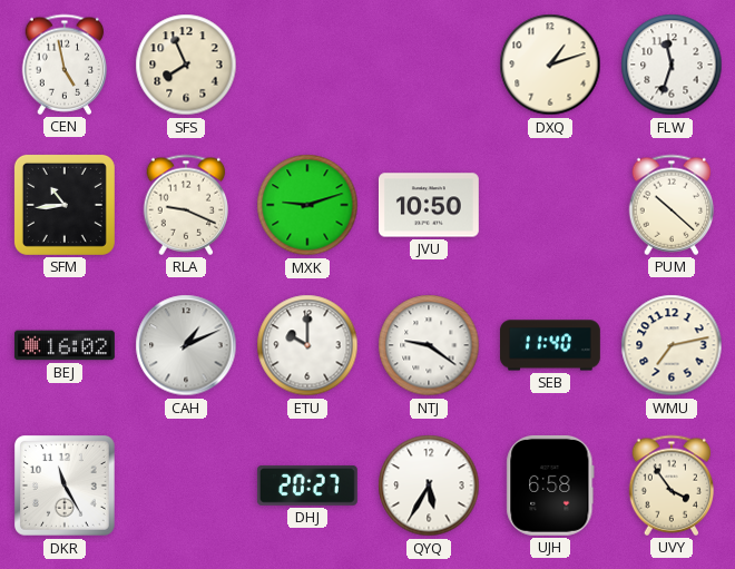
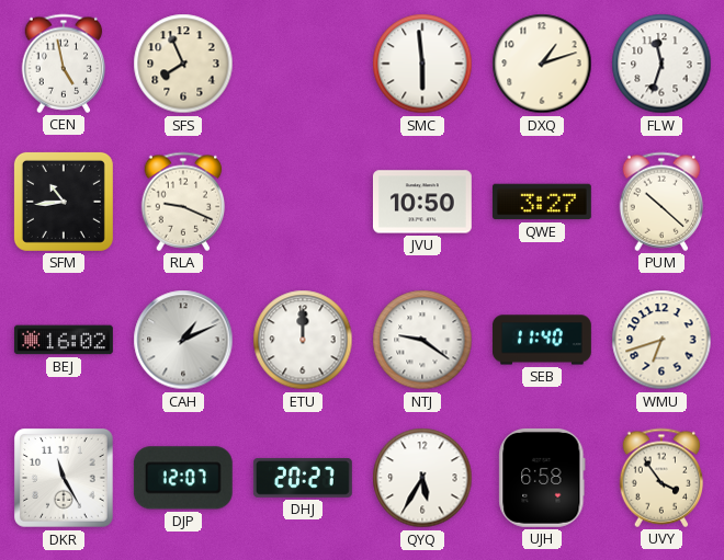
SMC: none -> 5:59
MXK: 9:12 -> none
QWE: none -> 3:27
ETU: 10:00 -> 12:00
WMU: 7:13 -> 6:42
DJP: none -> 12:07
